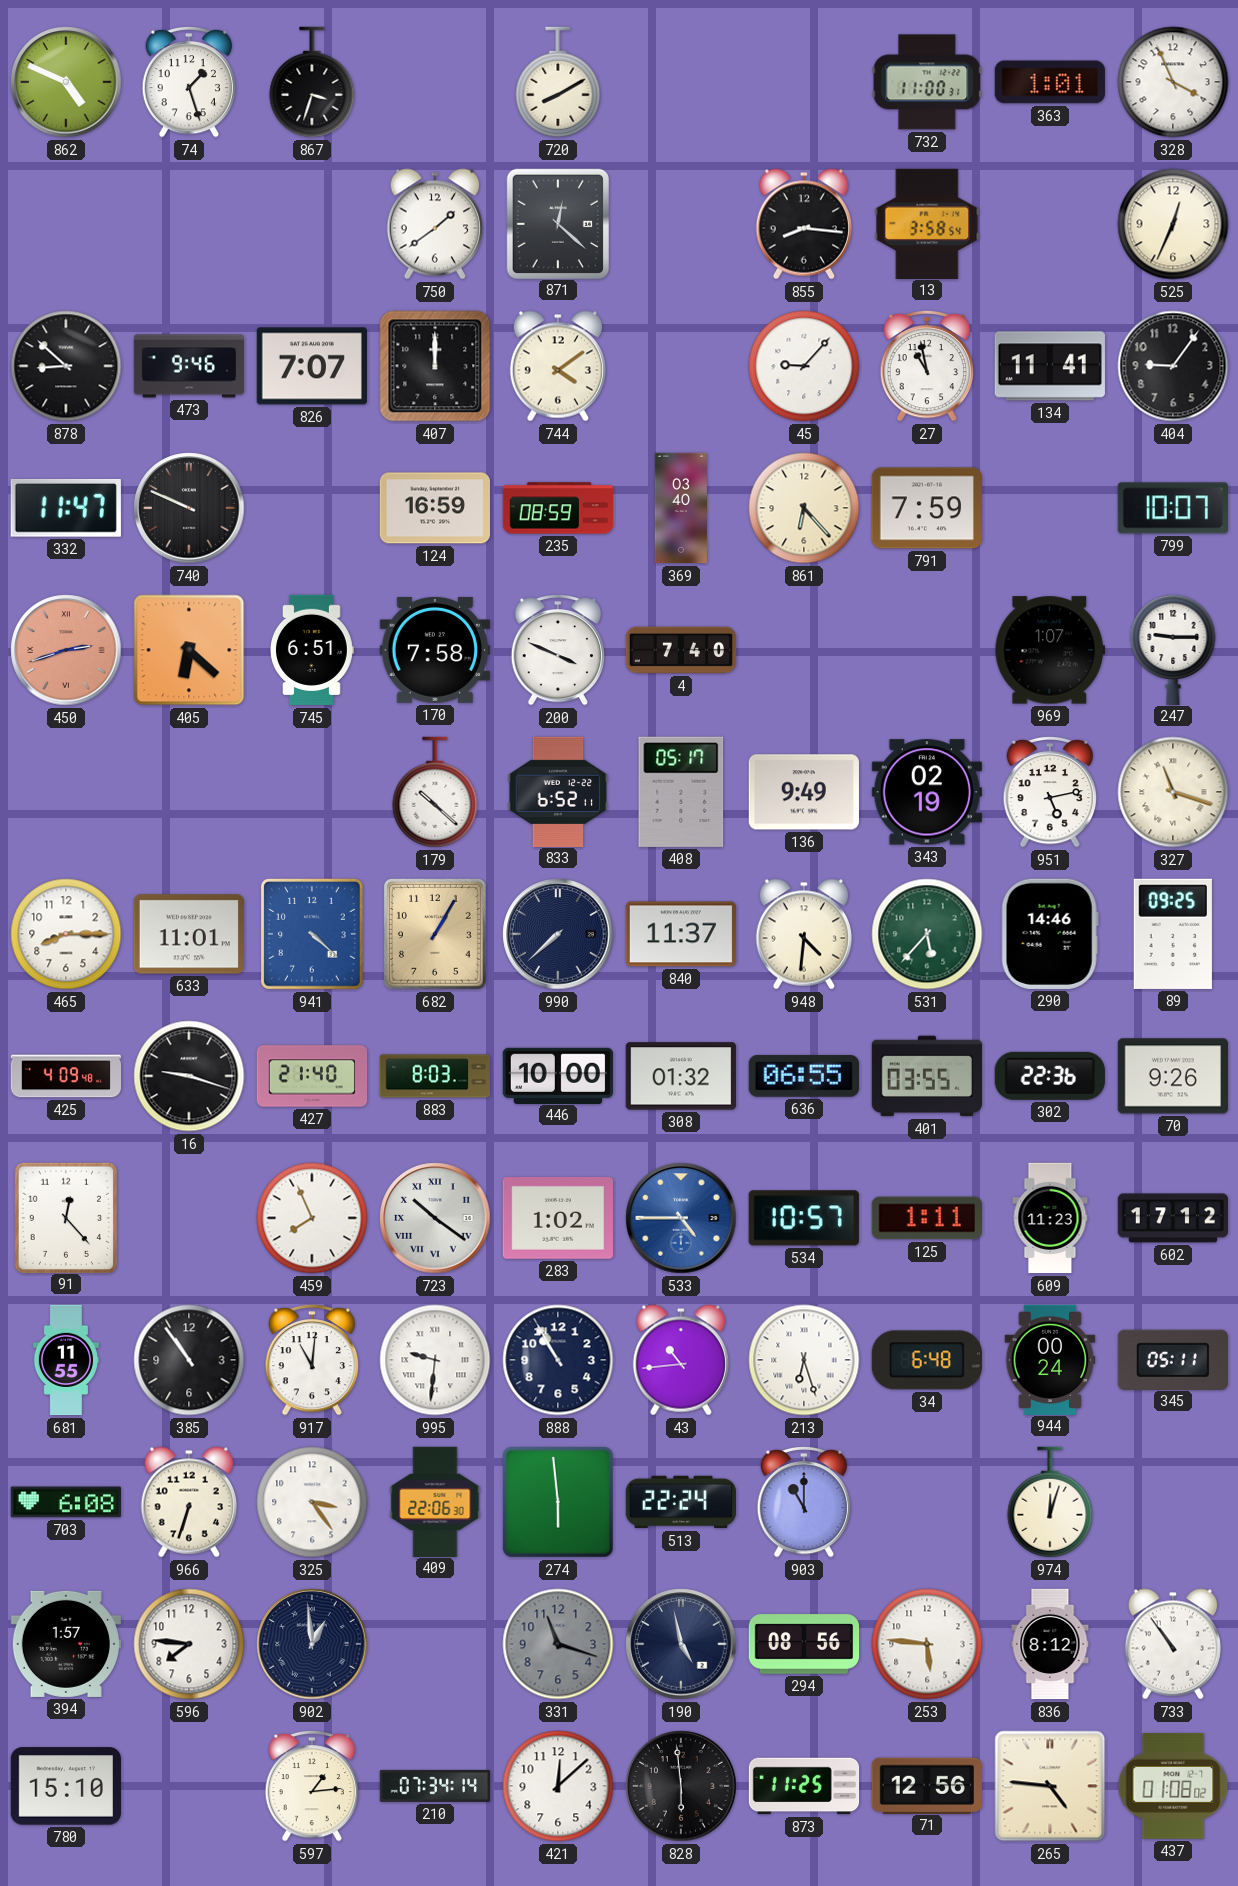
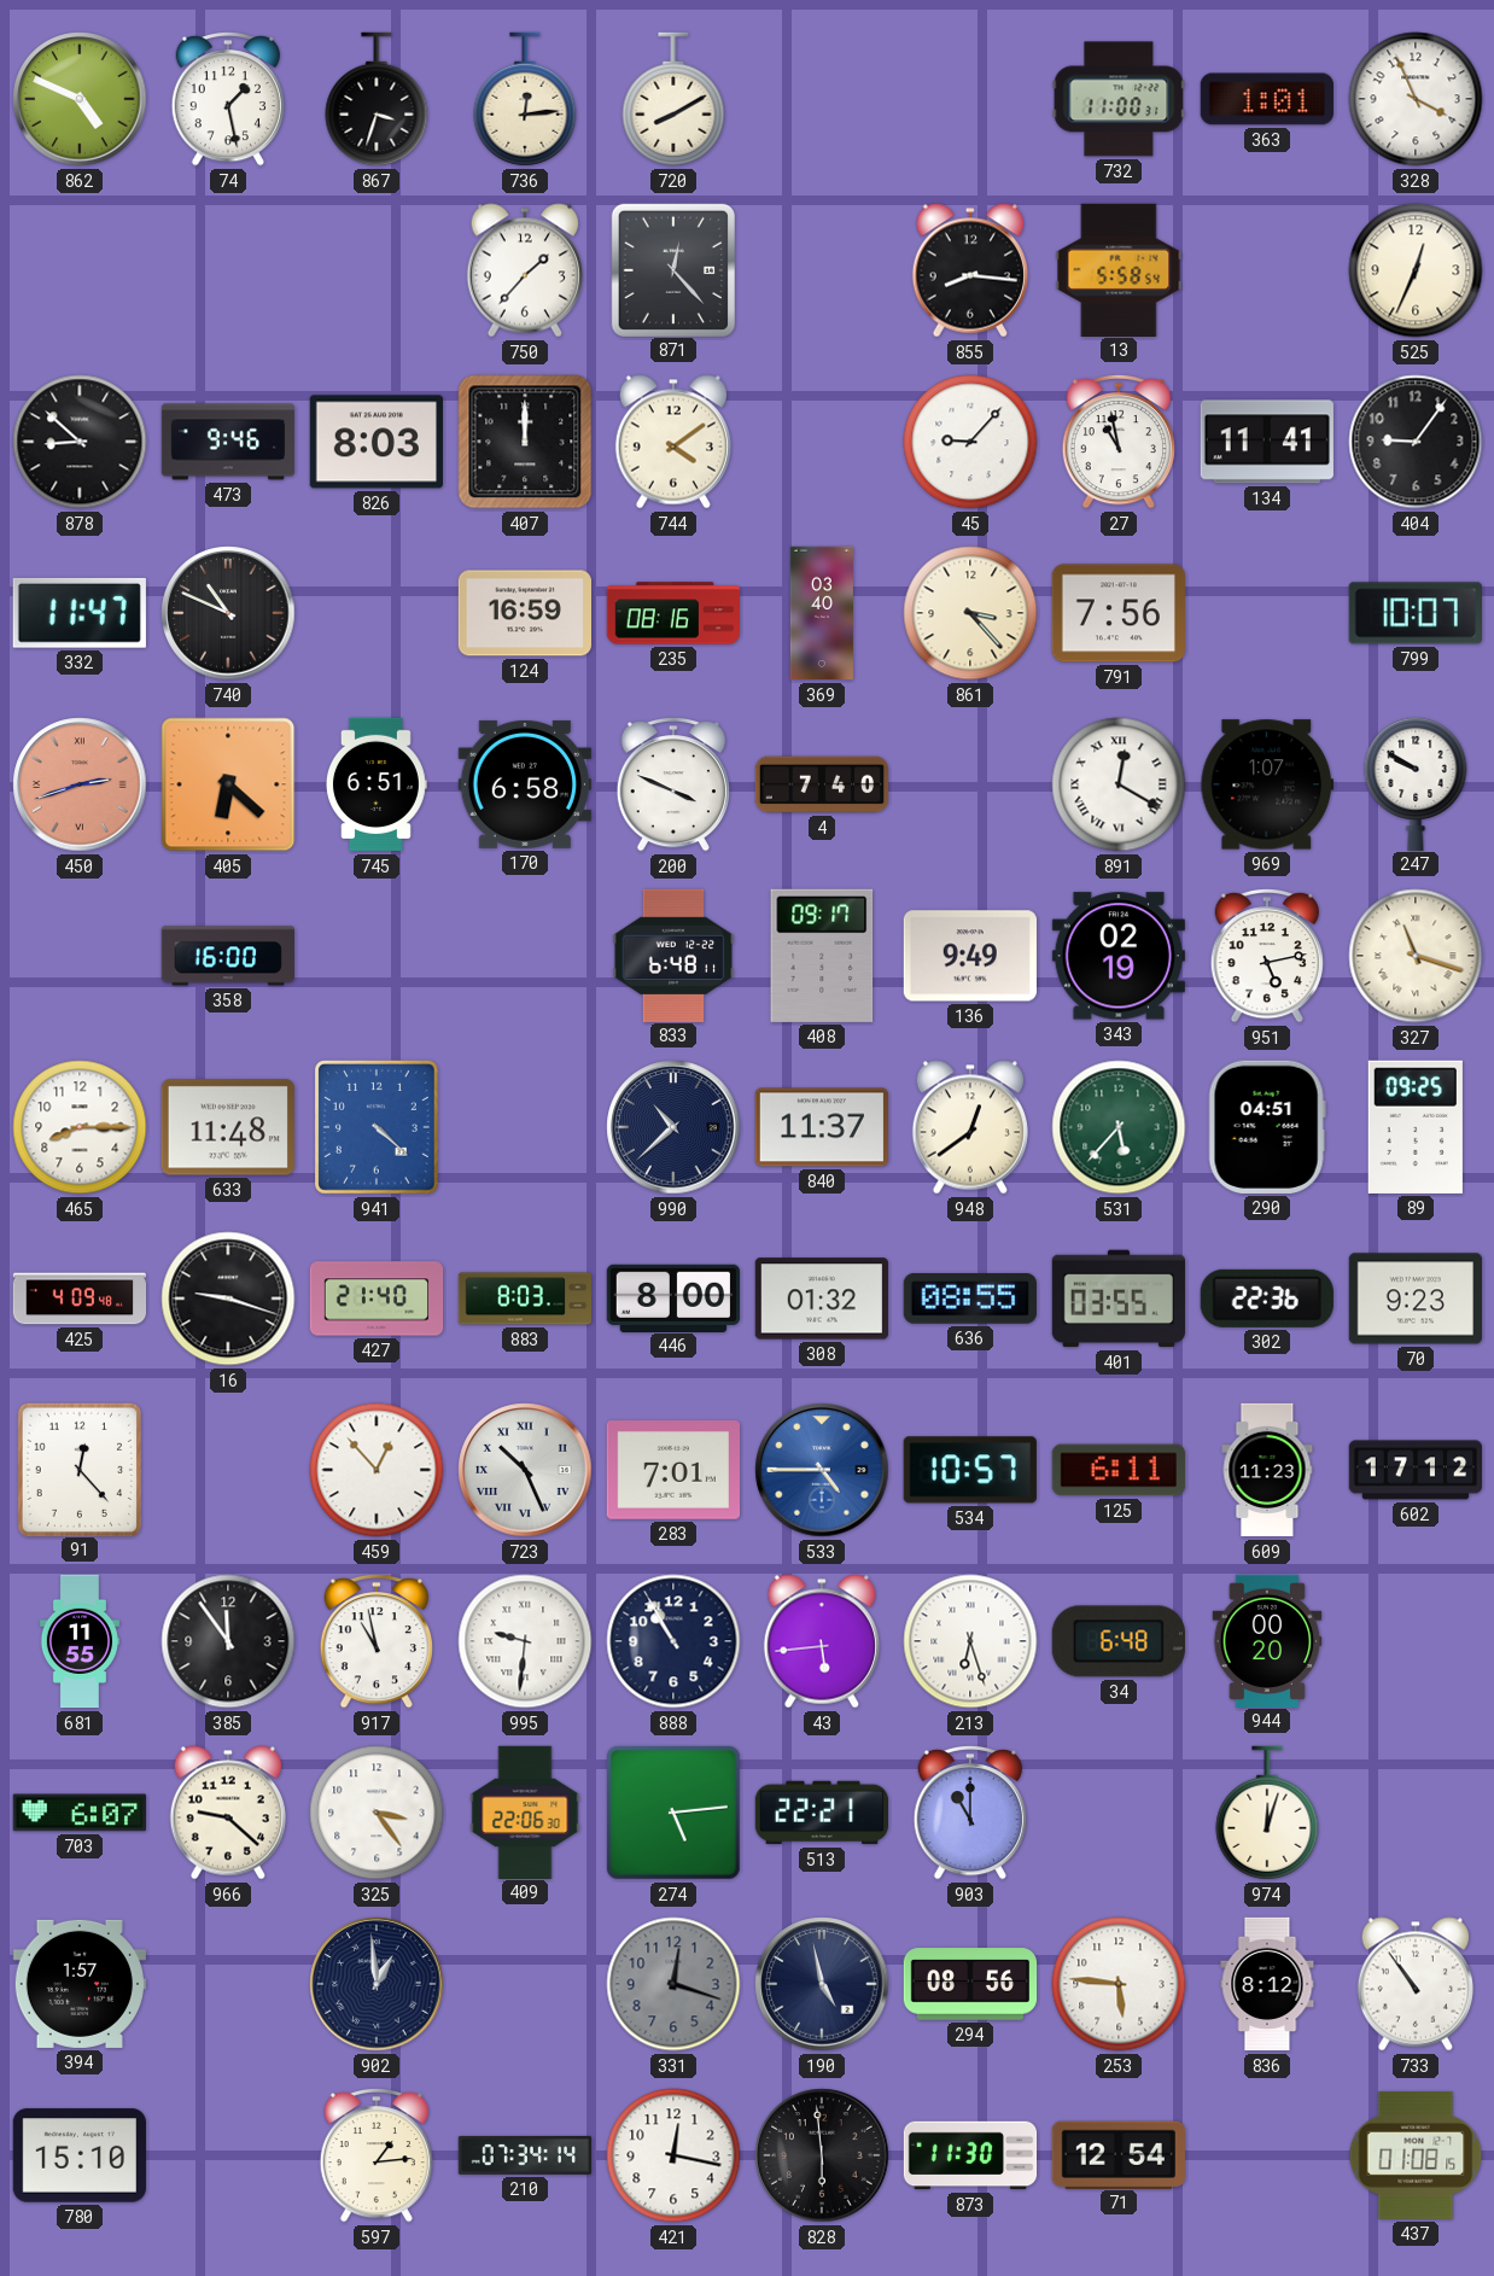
74: 1:27 -> 1:28
736: none -> 12:14
750: 1:39 -> 1:37
871: 12:22 -> 12:23
13: 3:58 -> 5:58
826: 7:07 -> 8:03
740: 9:49 -> 10:49
235: 08:59 -> 08:16
861: 6:23 -> 3:23
791: 7:59 -> 7:56
170: 7:58 -> 6:58
891: none -> 12:20
247: 9:15 -> 9:50
358: none -> 16:00
179: 10:22 -> none
833: 6:52 -> 6:48
408: 05:17 -> 09:17
633: 11:01 -> 11:48
682: 1:05 -> none
990: 7:38 -> 10:38
948: 4:31 -> 12:39
290: 14:46 -> 04:51
446: 10:00 -> 8:00
636: 06:55 -> 08:55
70: 9:26 -> 9:23
459: 7:56 -> 12:53
723: 10:21 -> 10:26
283: 1:02 -> 7:01
125: 1:11 -> 6:11
385: 10:54 -> 11:54
917: 11:01 -> 10:58
43: 10:44 -> 5:44
944: 00:24 -> 00:20
345: 05:11 -> none
703: 6:08 -> 6:07
966: 6:33 -> 9:22
274: 5:59 -> 5:14
513: 22:24 -> 22:21
596: 7:46 -> none
331: 11:18 -> 12:18
421: 12:08 -> 12:17
873: 11:25 -> 11:30
71: 12:56 -> 12:54
265: 4:46 -> none
437: 01:08:02 -> 01:08:15
